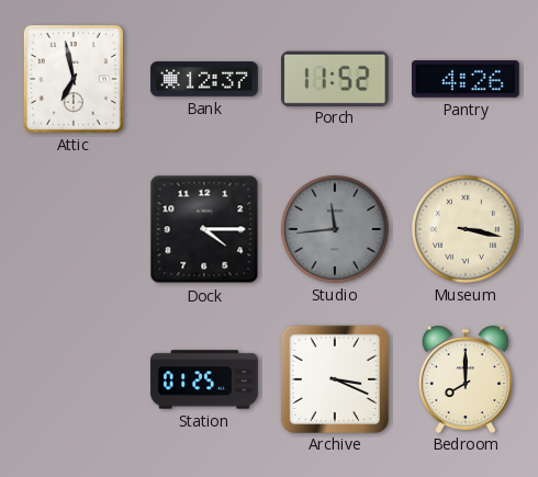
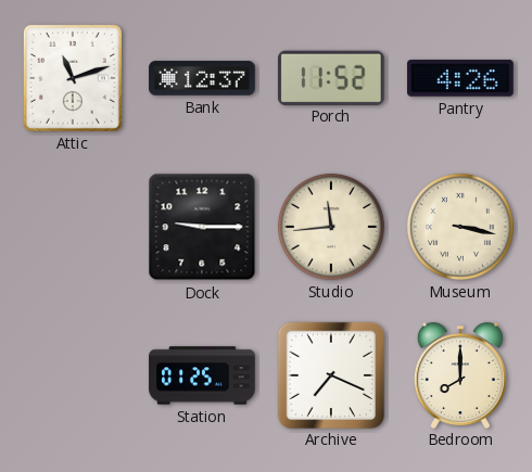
Attic: 6:58 -> 11:12
Dock: 4:15 -> 9:15
Studio dial: grey -> cream
Archive: 3:19 -> 7:19
